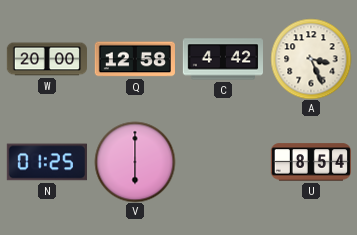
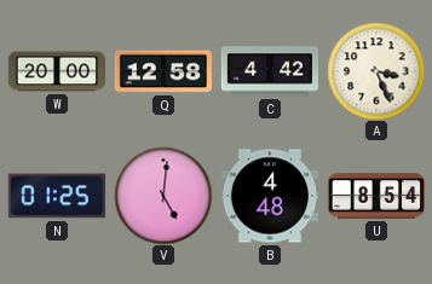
V: 6:00 -> 5:01
B: none -> 4:48
